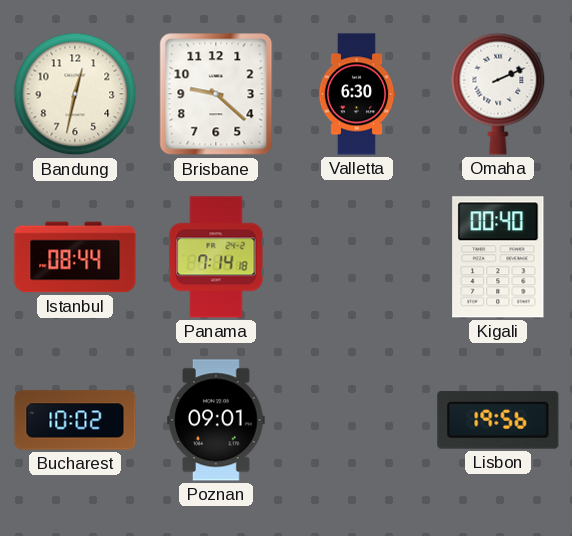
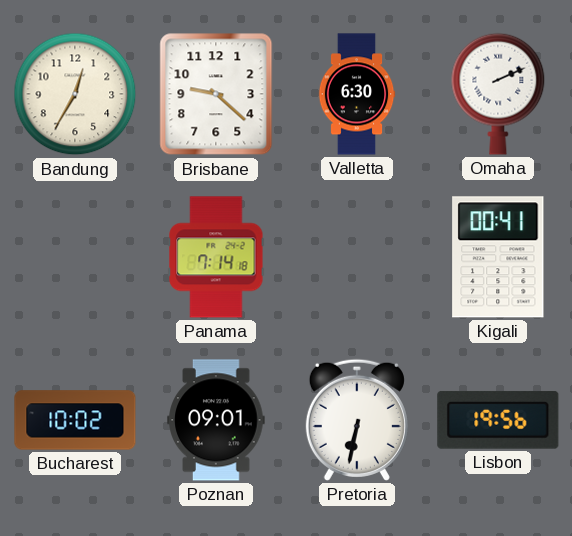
Bandung: 12:32 -> 12:35
Istanbul: 08:44 -> none
Kigali: 00:40 -> 00:41
Pretoria: none -> 6:32
